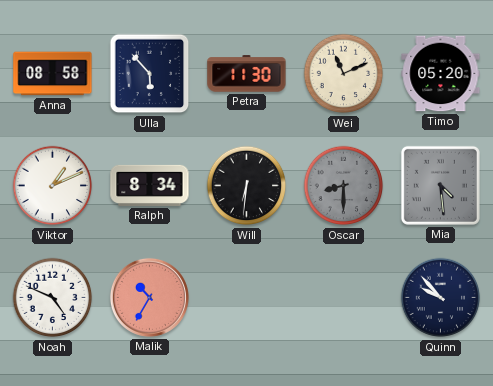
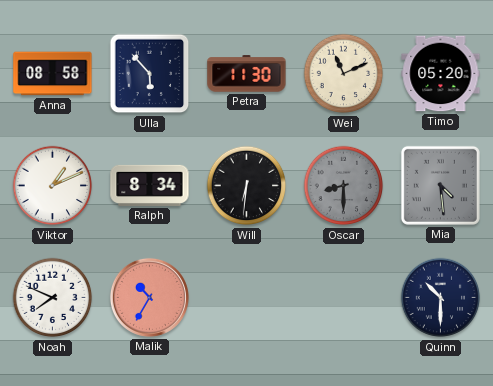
Noah: 4:49 -> 7:49
Quinn: 9:53 -> 10:30
